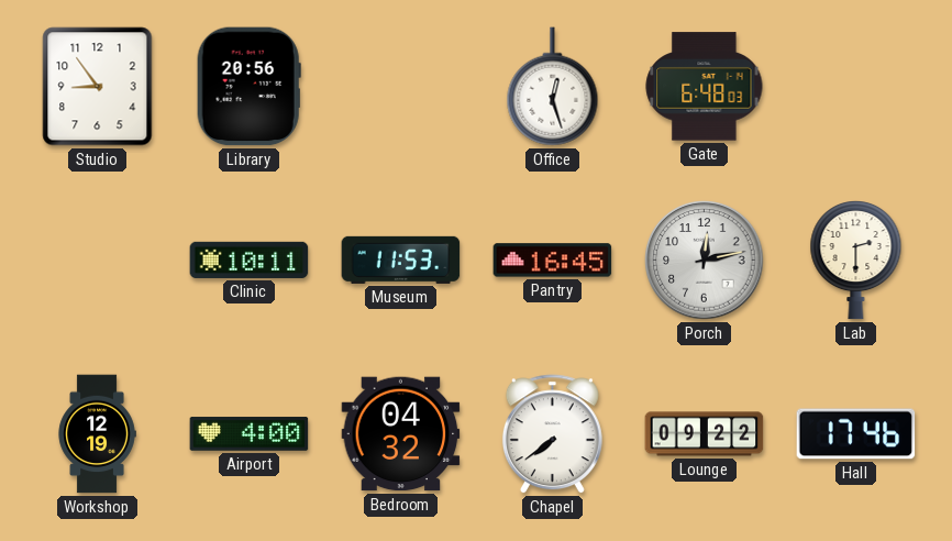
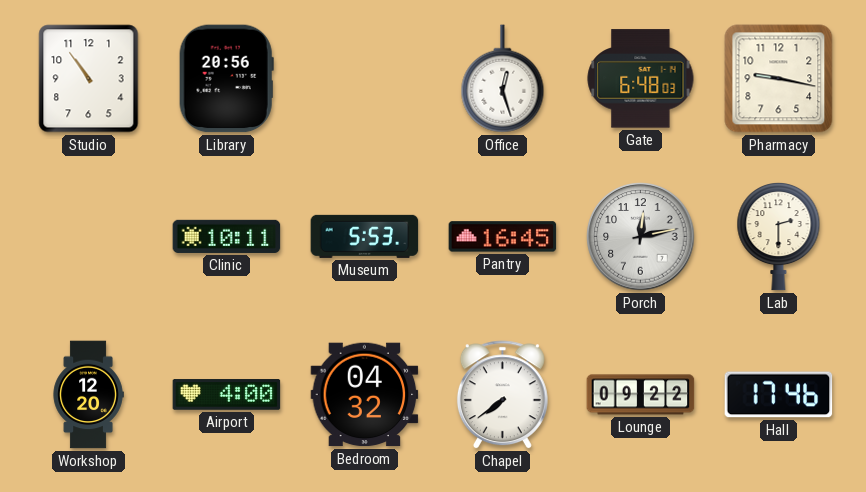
Studio: 8:54 -> 10:54
Pharmacy: none -> 9:17
Museum: 11:53 -> 5:53
Workshop: 12:19 -> 12:20
